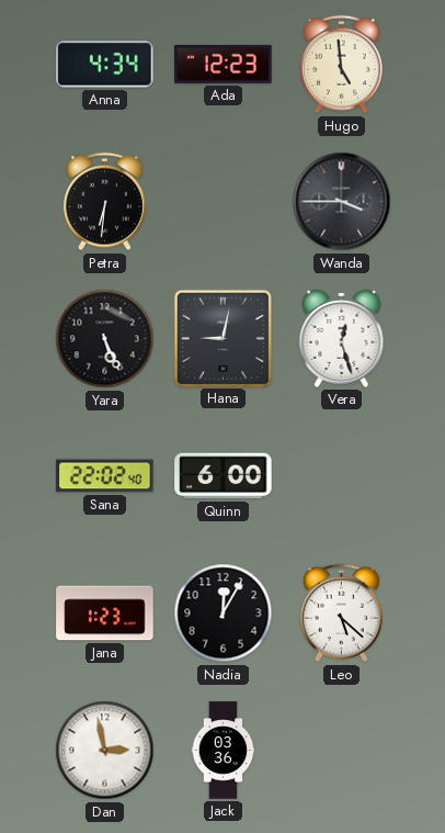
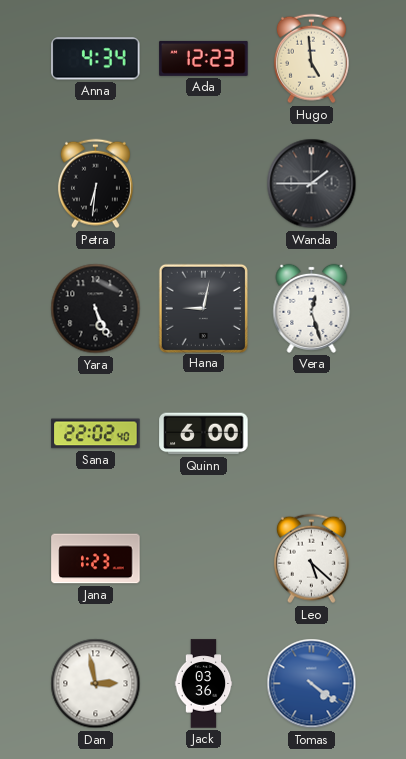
Wanda: 3:45 -> 1:45
Nadia: 12:05 -> none
Tomas: none -> 4:21
